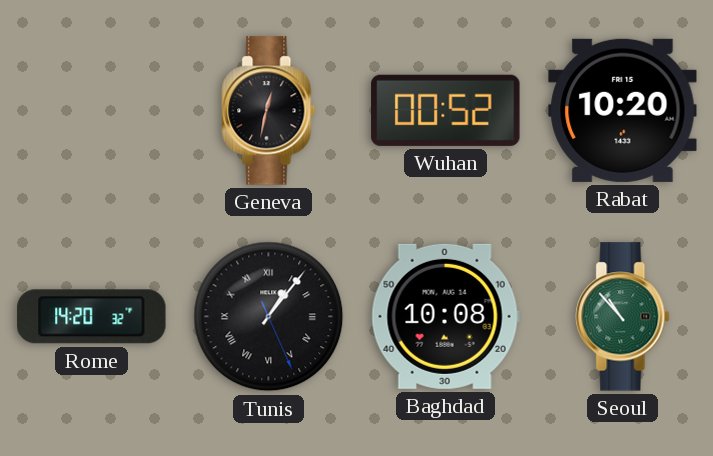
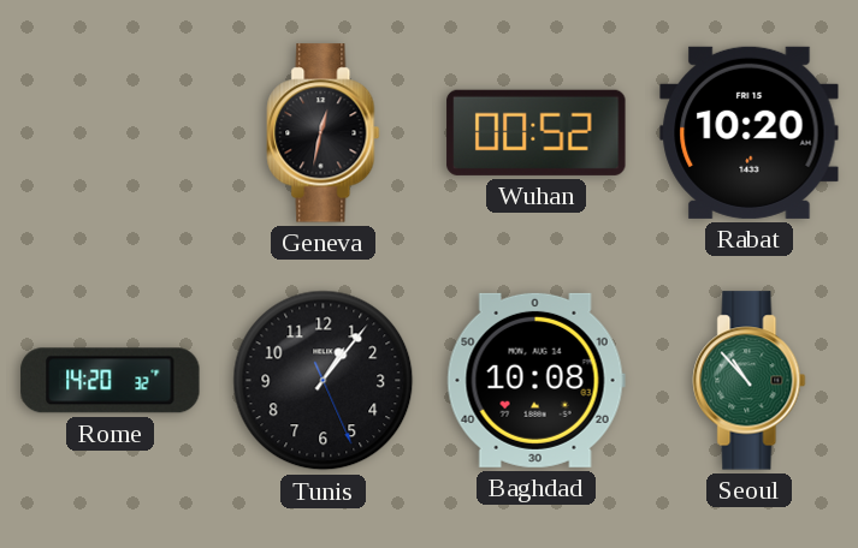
Tunis numerals: Roman -> Arabic
